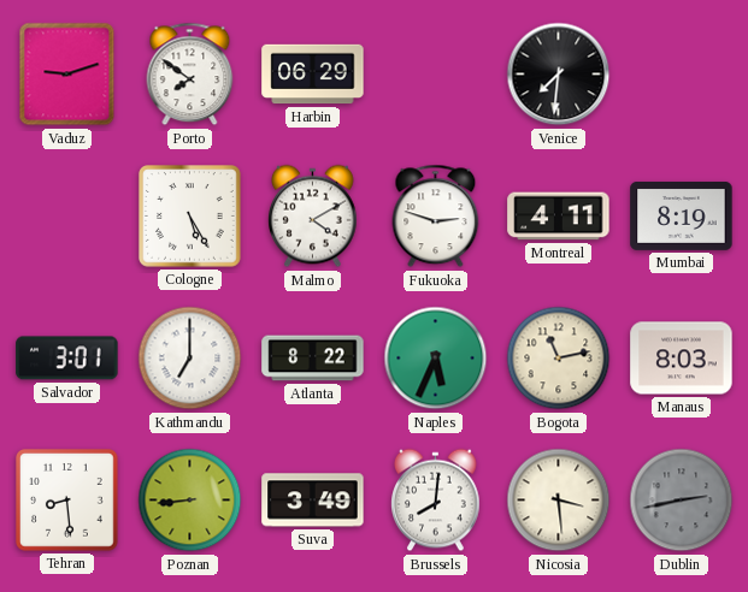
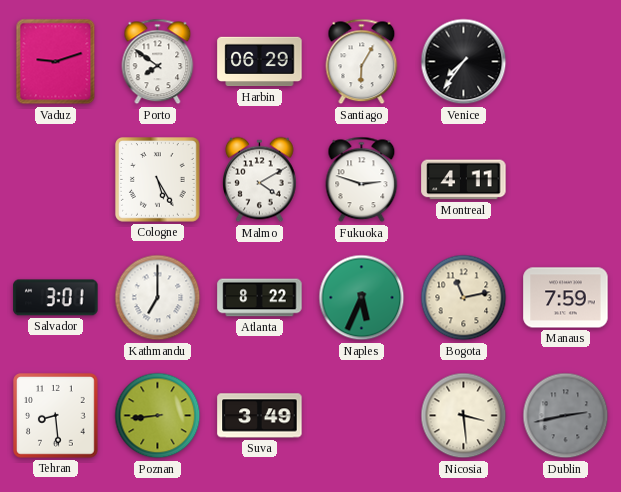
Santiago: none -> 6:05
Venice: 7:31 -> 7:36
Mumbai: 8:19 -> none
Manaus: 8:03 -> 7:59
Brussels: 8:01 -> none
